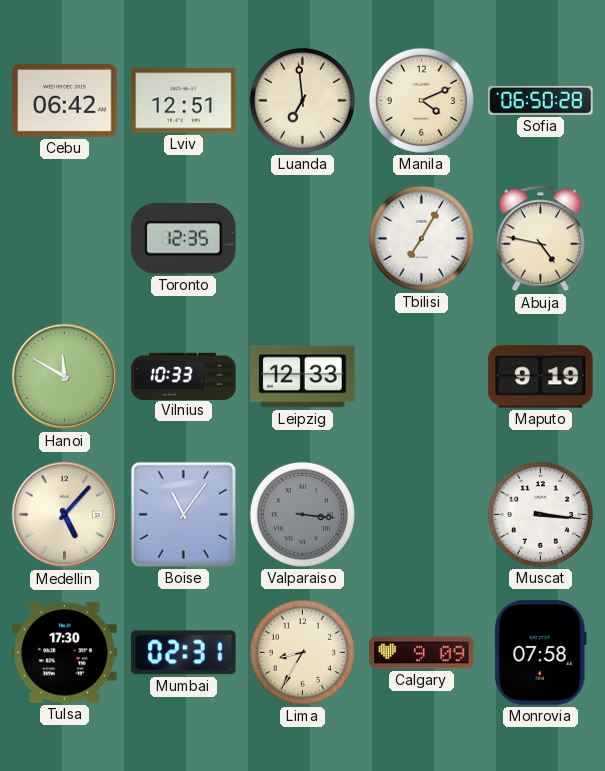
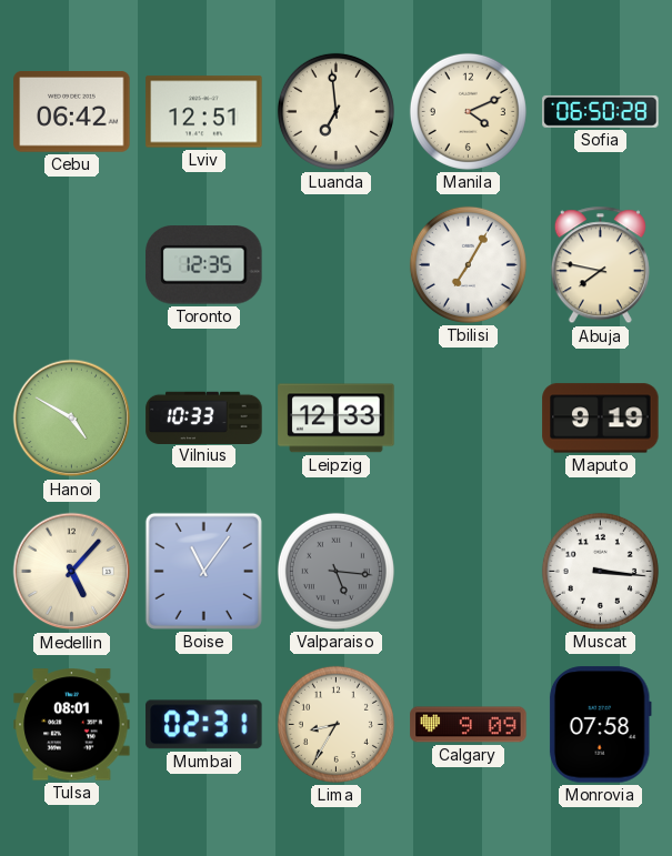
Abuja: 4:47 -> 7:47
Hanoi: 11:50 -> 4:50
Valparaiso: 3:16 -> 5:16
Tulsa: 17:30 -> 08:01
